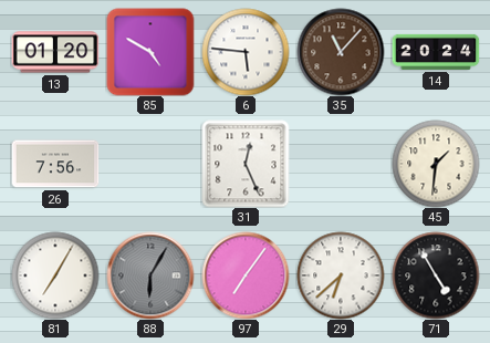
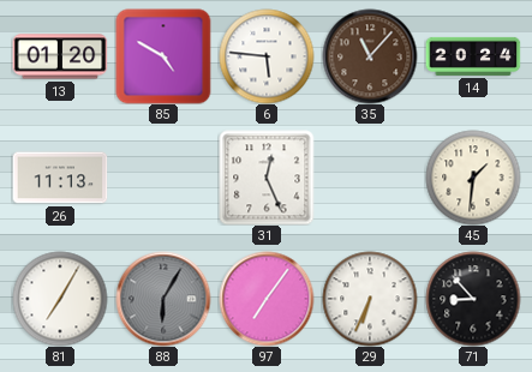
26: 7:56 -> 11:13
29: 6:38 -> 6:34
71: 4:55 -> 8:53
